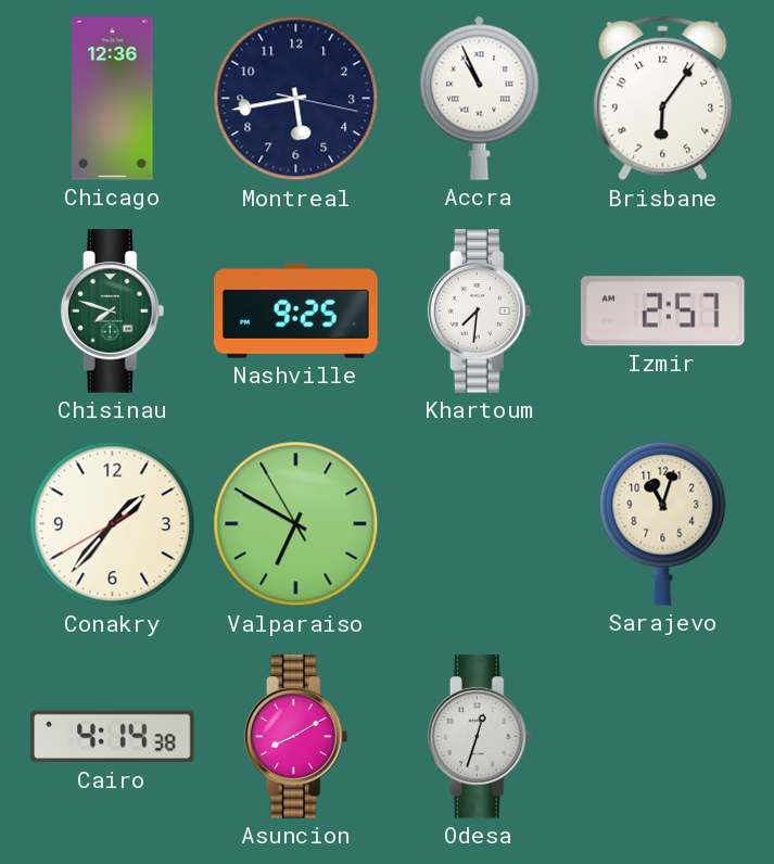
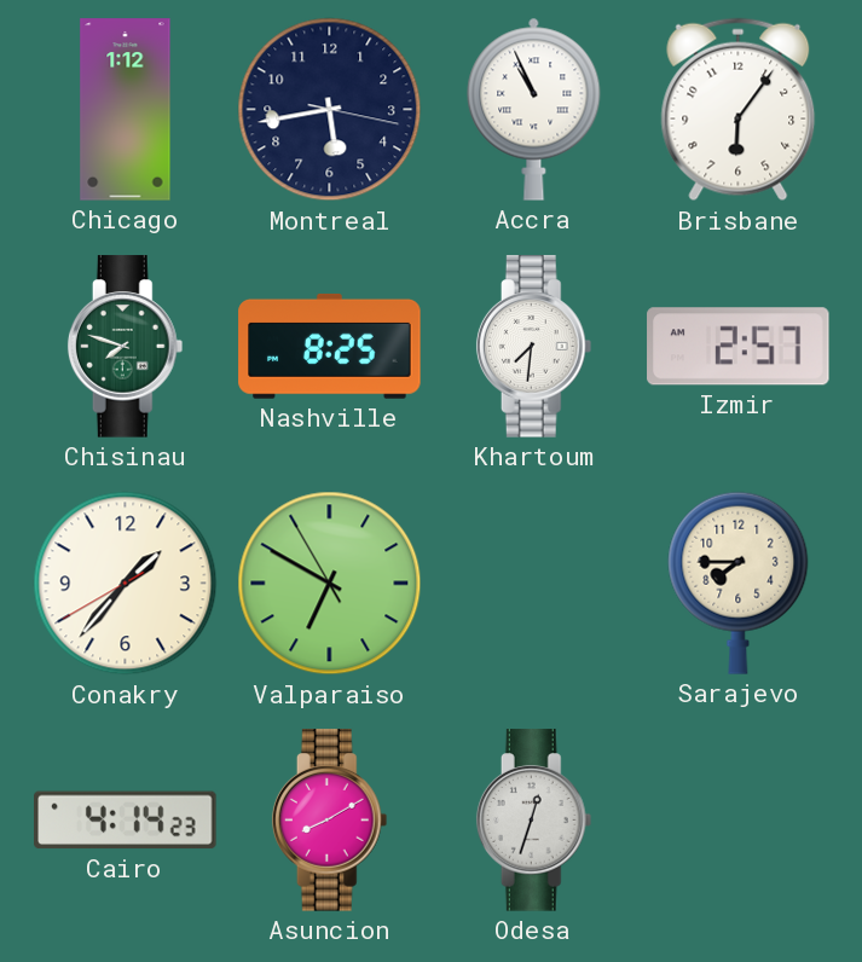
Chicago: 12:36 -> 1:12
Nashville: 9:25 -> 8:25
Sarajevo: 11:03 -> 7:45
Cairo: 4:14:38 -> 4:14:23
